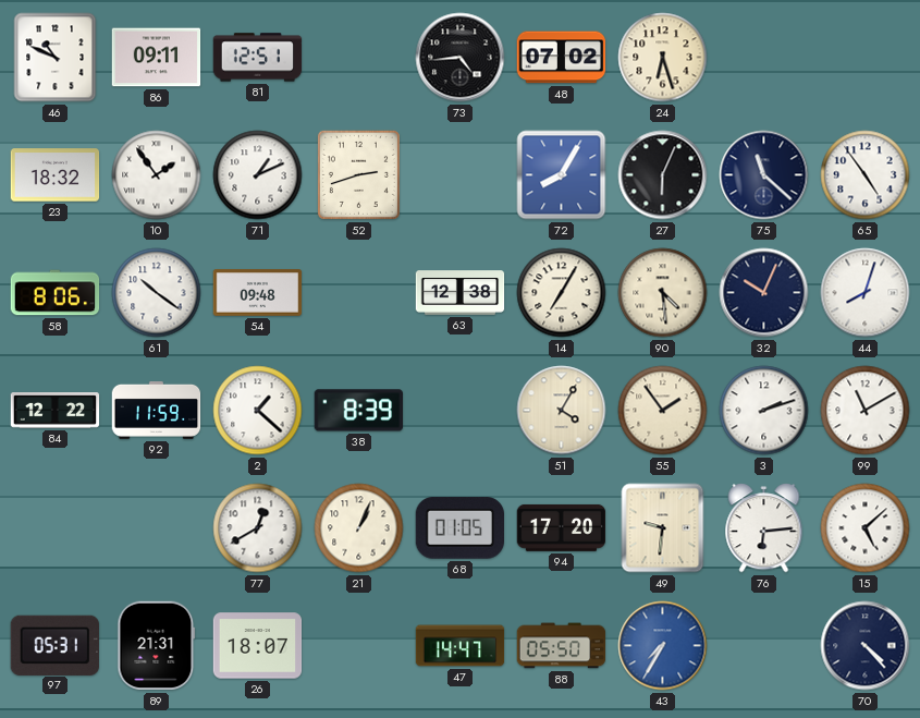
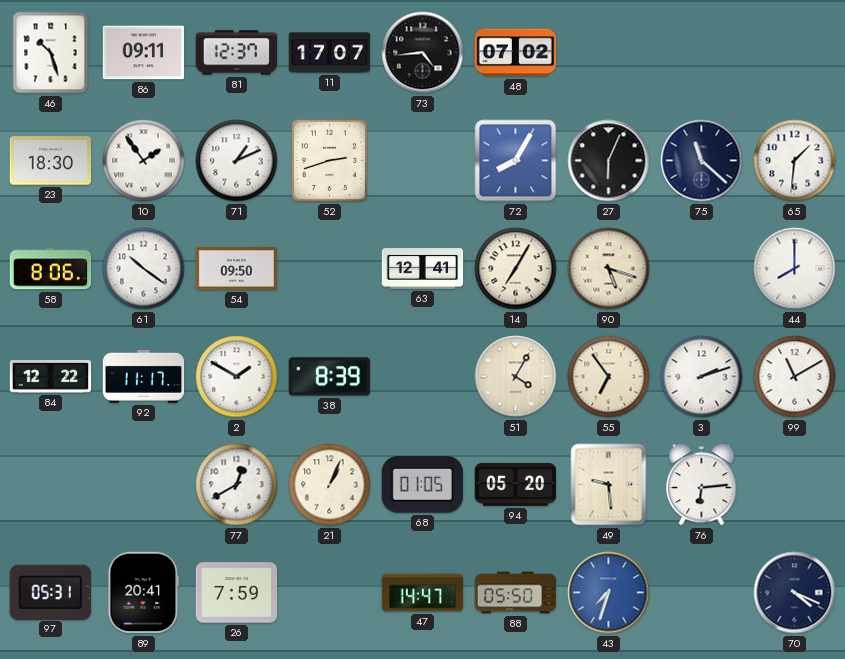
46: 10:49 -> 10:27
81: 12:51 -> 12:37
11: none -> 17:07
24: 6:27 -> none
23: 18:32 -> 18:30
65: 4:54 -> 1:31
54: 09:48 -> 09:50
63: 12:38 -> 12:41
90: 4:29 -> 5:18
32: 10:04 -> none
44: 8:03 -> 8:00
92: 11:59 -> 11:17
2: 1:22 -> 1:50
55: 1:54 -> 6:54
94: 17:20 -> 05:20
49: 9:31 -> 9:29
15: 5:08 -> none
89: 21:31 -> 20:41
26: 18:07 -> 7:59
43: 7:35 -> 7:33
70: 4:23 -> 4:19
